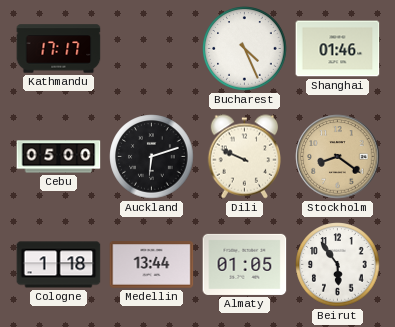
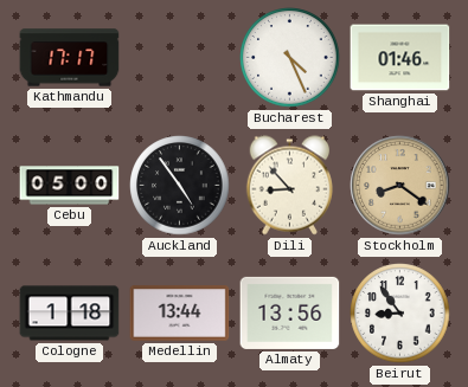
Auckland: 6:12 -> 4:54
Dili: 9:49 -> 8:53
Almaty: 01:05 -> 13:56
Beirut: 5:54 -> 8:54
